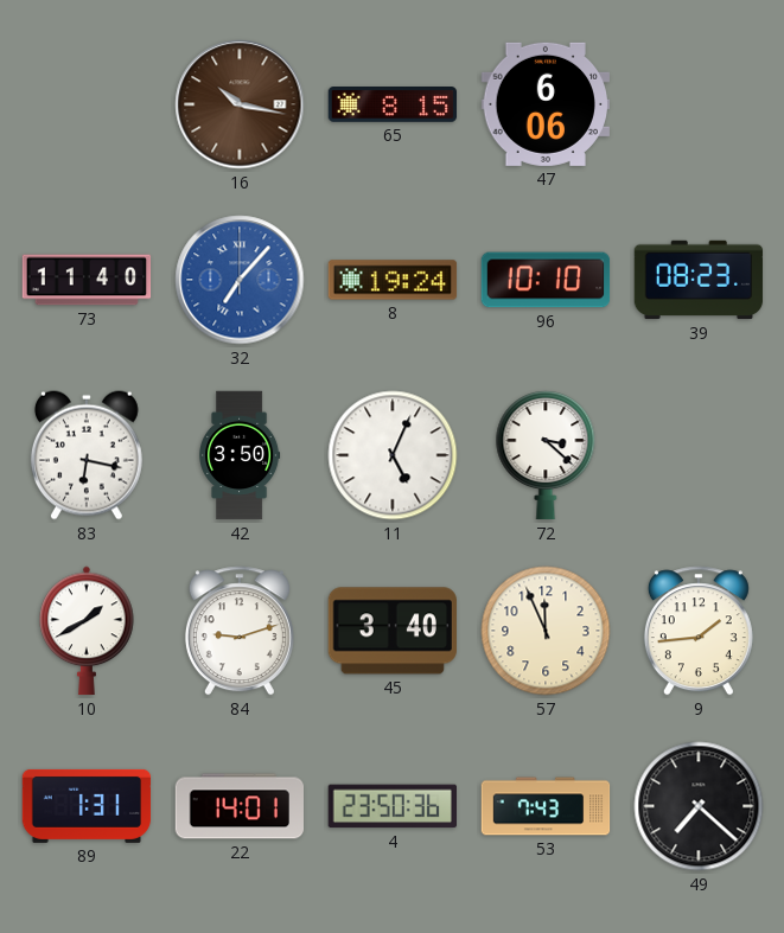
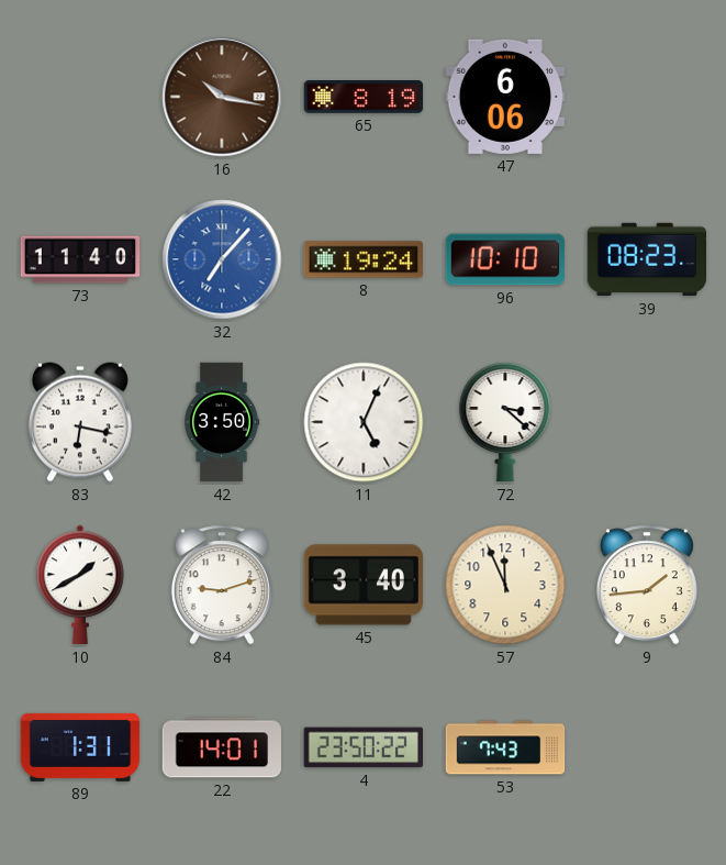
65: 8:15 -> 8:19
4: 23:50:36 -> 23:50:22
49: 7:22 -> none
